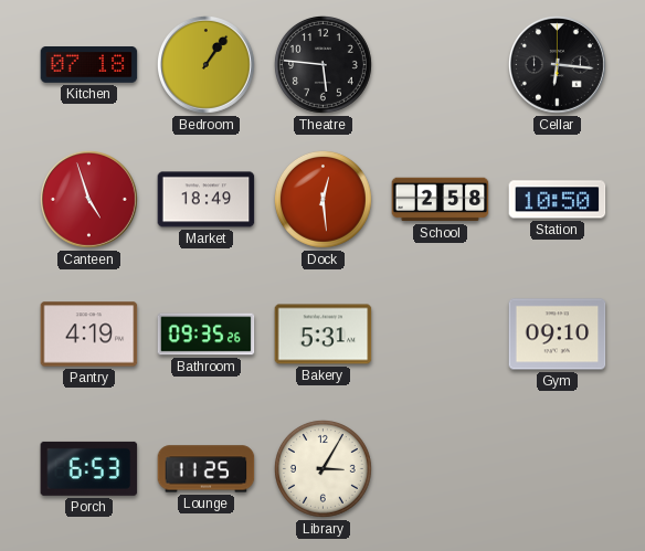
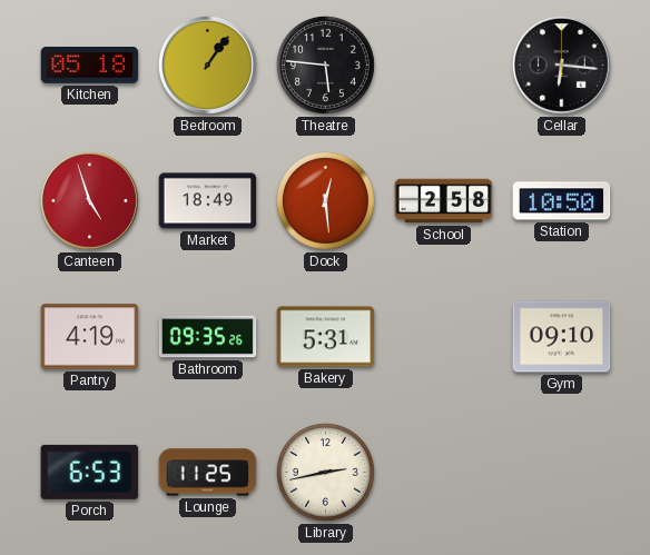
Kitchen: 07:18 -> 05:18
Library: 3:05 -> 2:43
